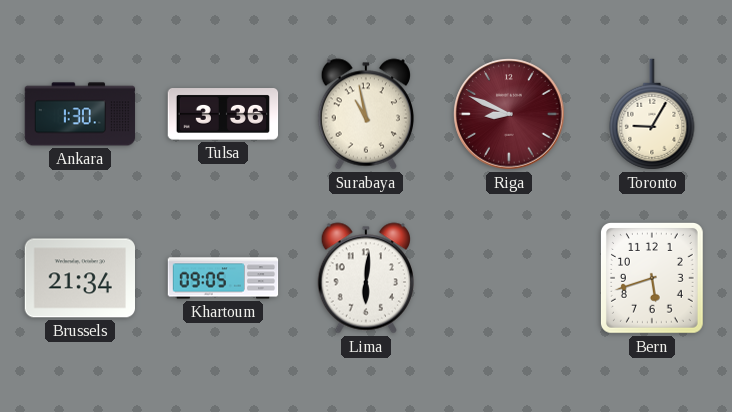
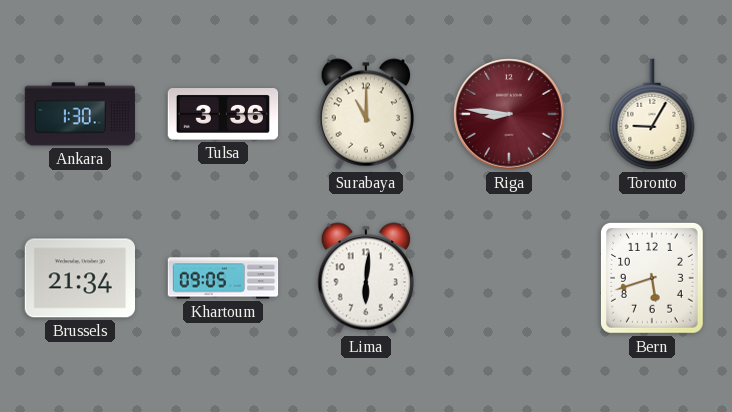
Surabaya: 10:58 -> 11:00
Riga: 8:49 -> 8:46
